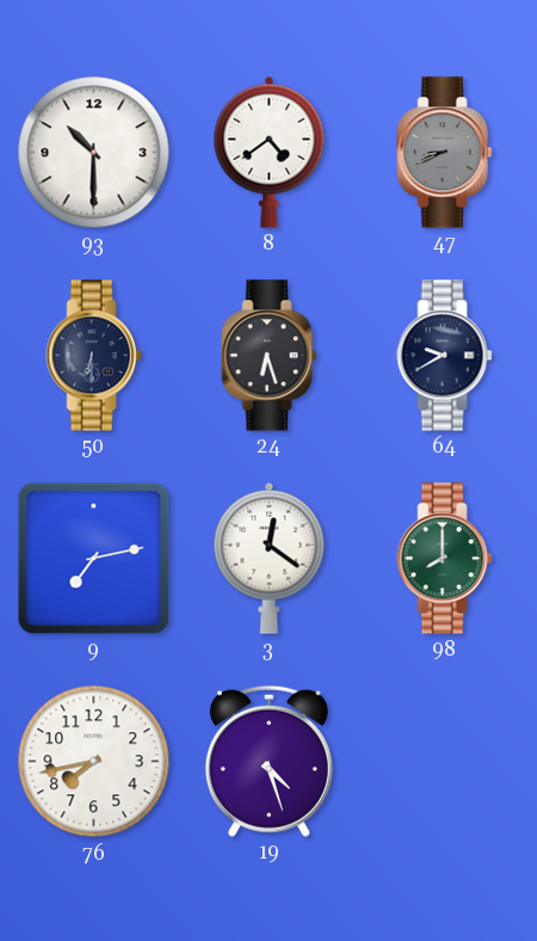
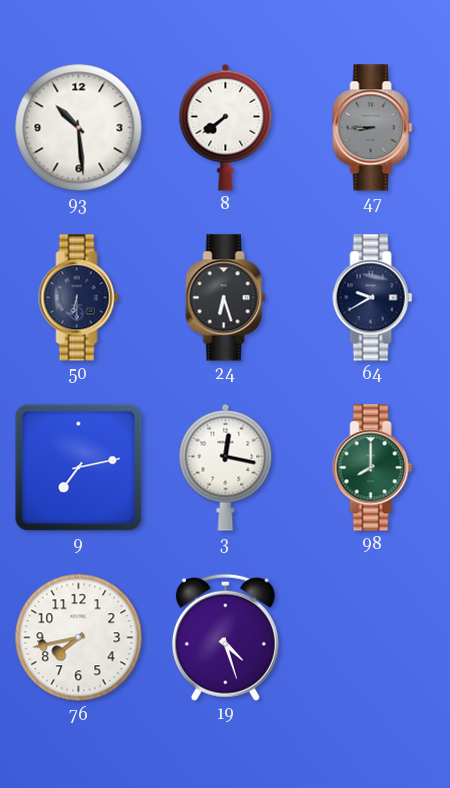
93: 10:30 -> 10:29
8: 4:39 -> 7:39
47: 8:41 -> 8:45
3: 12:21 -> 12:17
